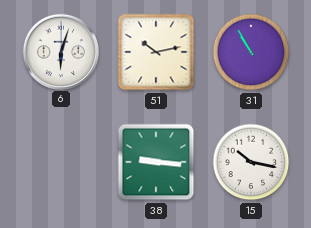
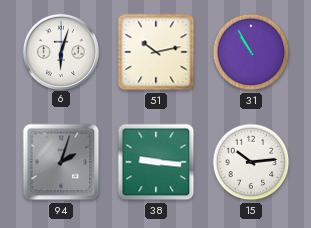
94: none -> 2:03
15: 10:17 -> 10:14
